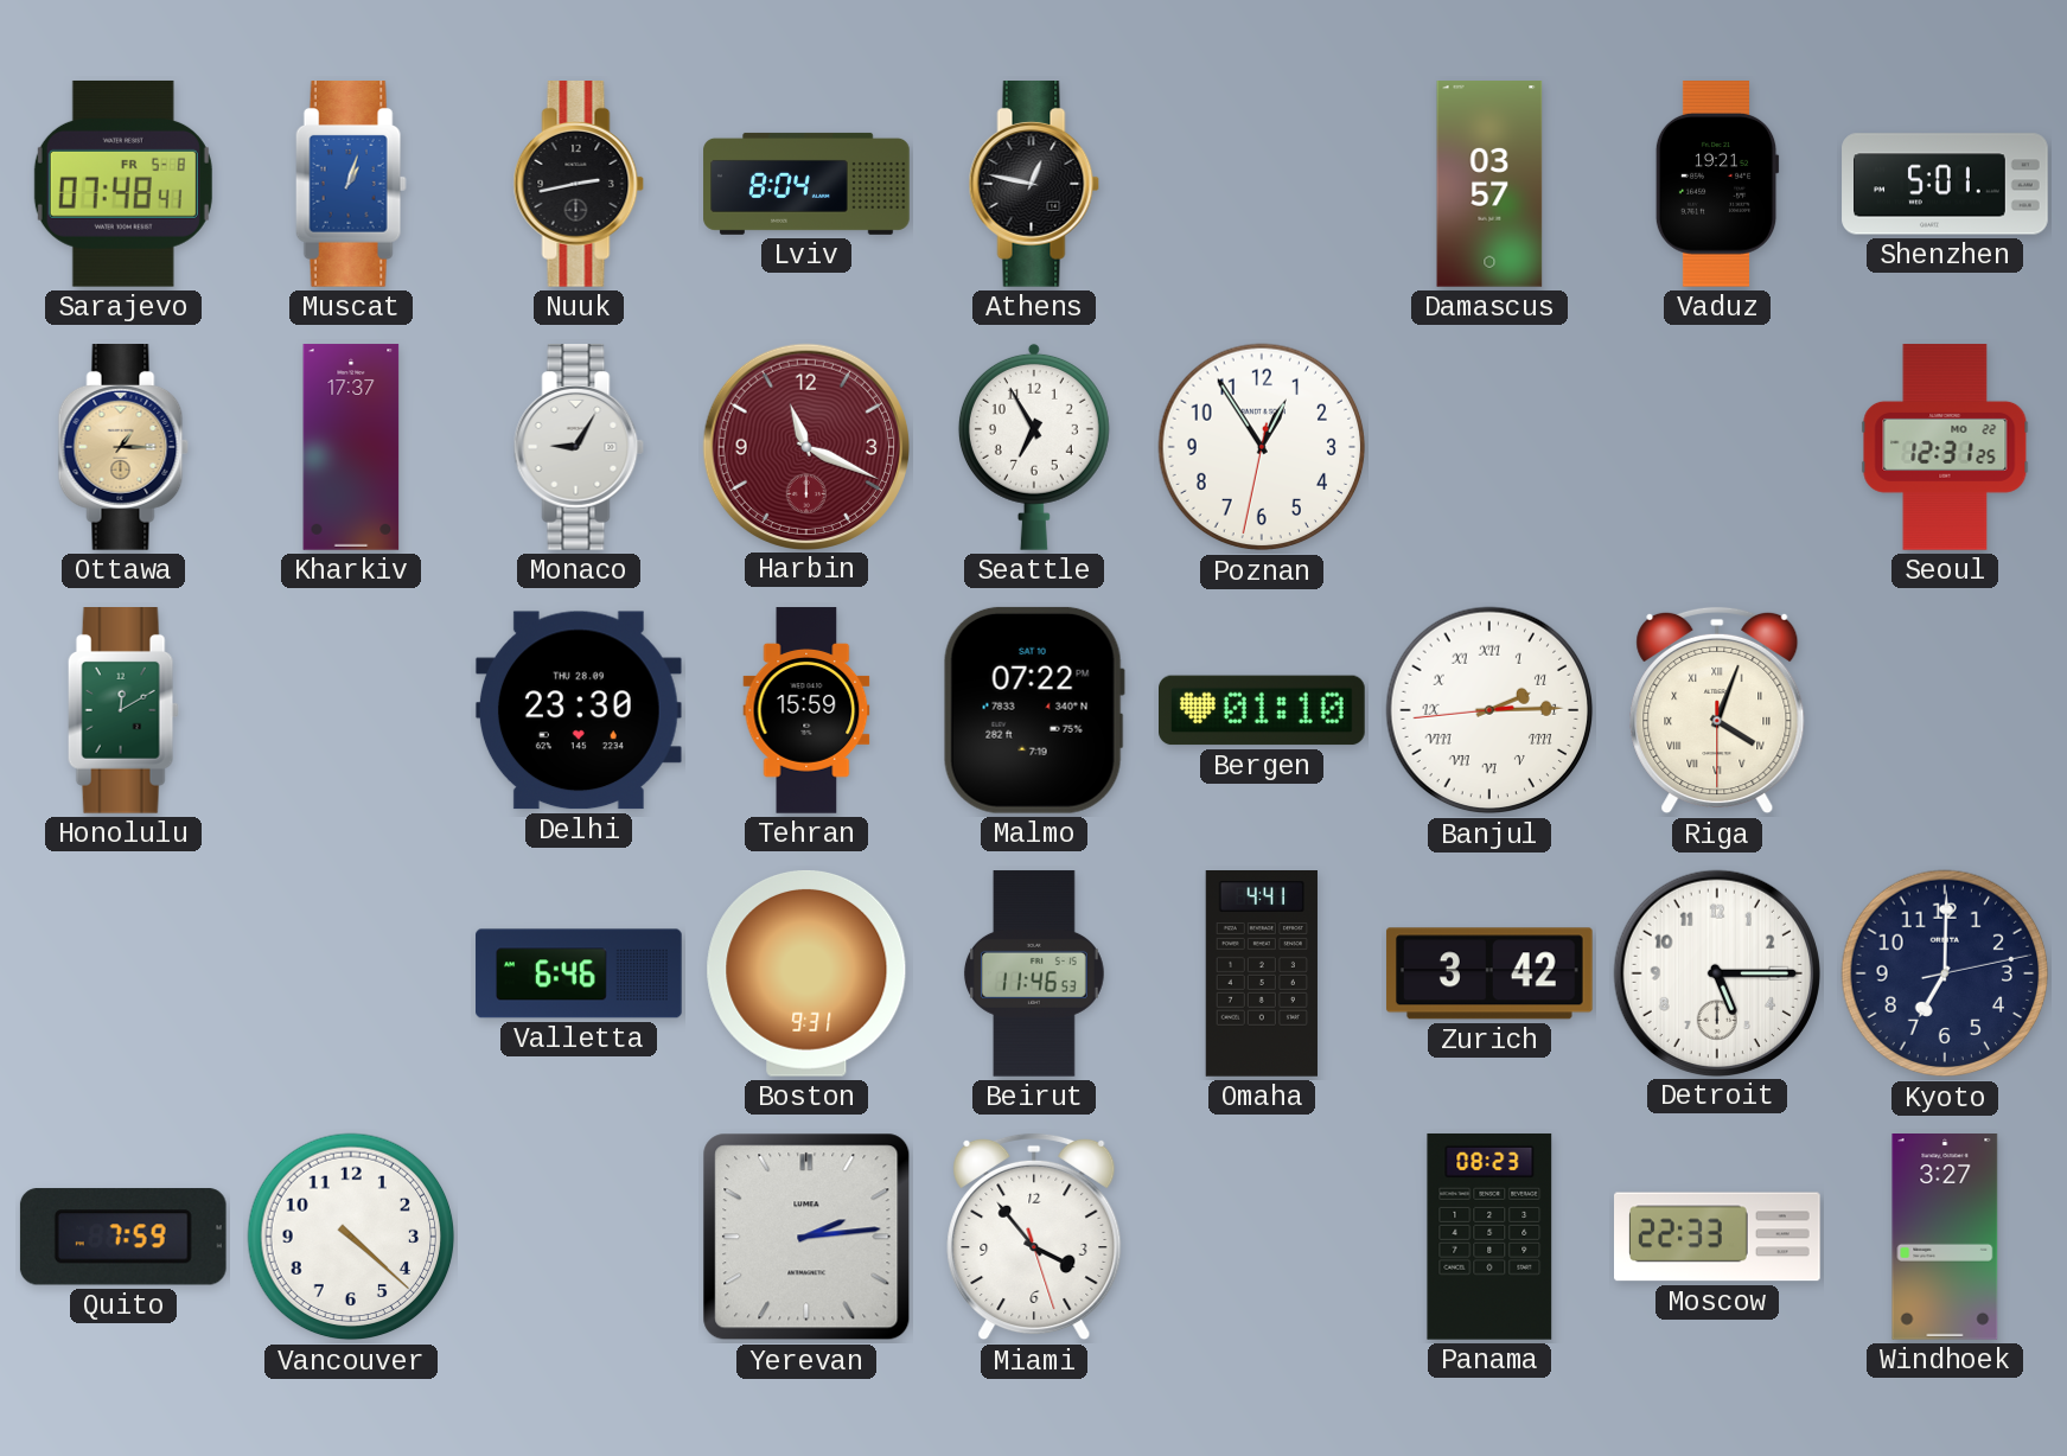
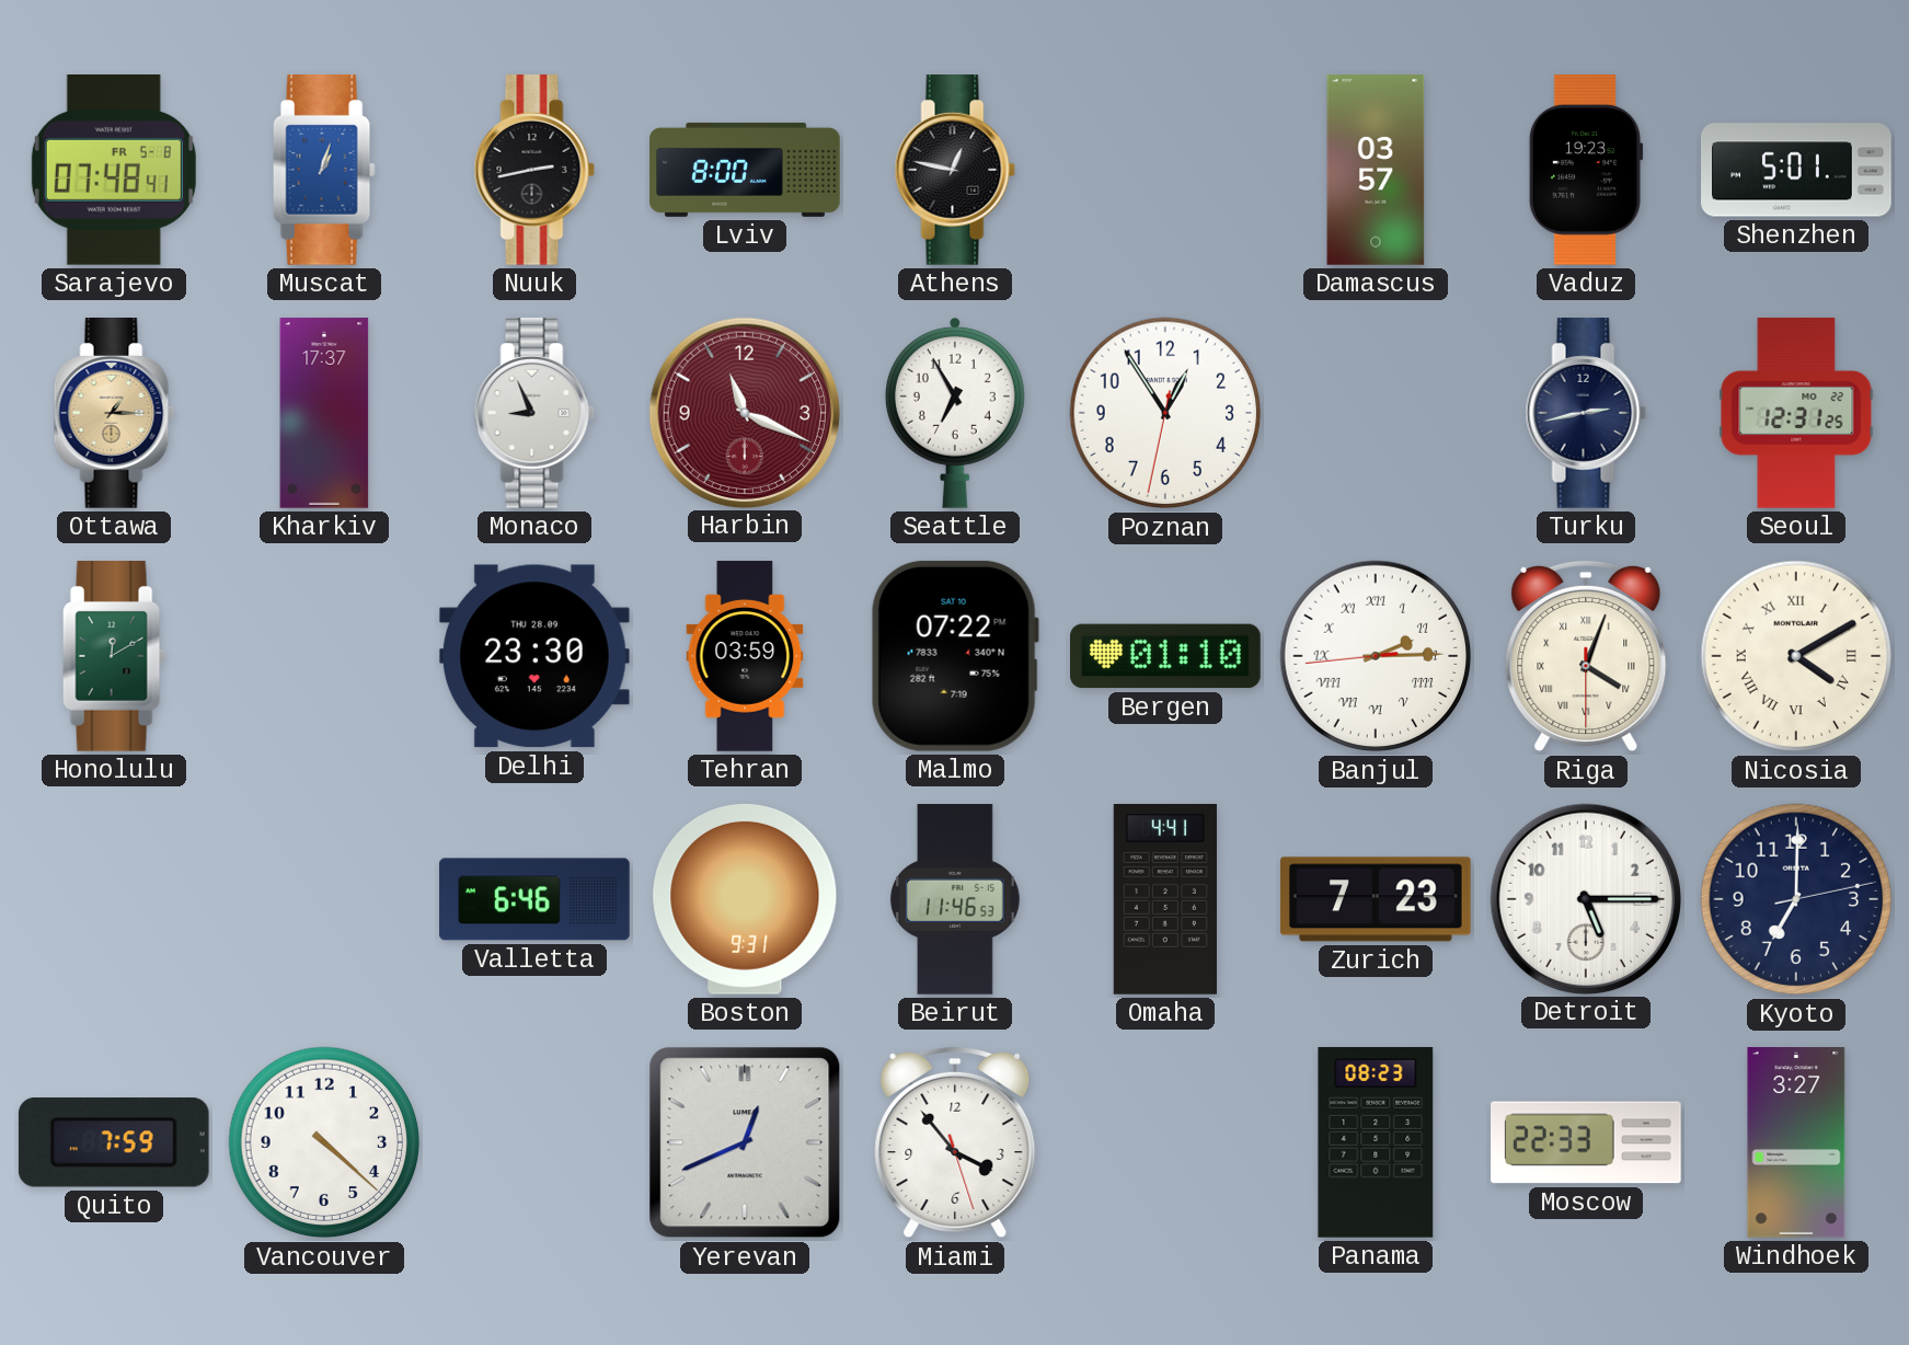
Lviv: 8:04 -> 8:00
Vaduz: 19:21 -> 19:23
Monaco: 9:05 -> 8:56
Turku: none -> 2:43
Tehran: 15:59 -> 03:59
Nicosia: none -> 4:10
Zurich: 3:42 -> 7:23
Yerevan: 2:14 -> 12:41
